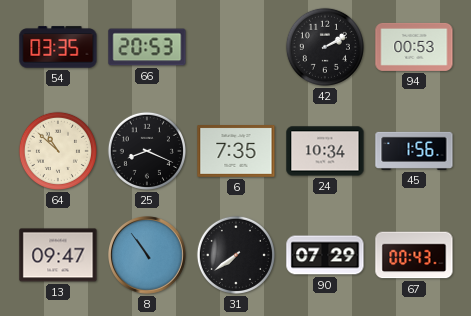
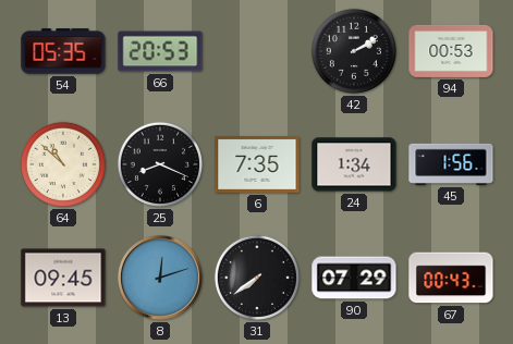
54: 03:35 -> 05:35
24: 10:34 -> 1:34
13: 09:47 -> 09:45
8: 10:54 -> 12:12
